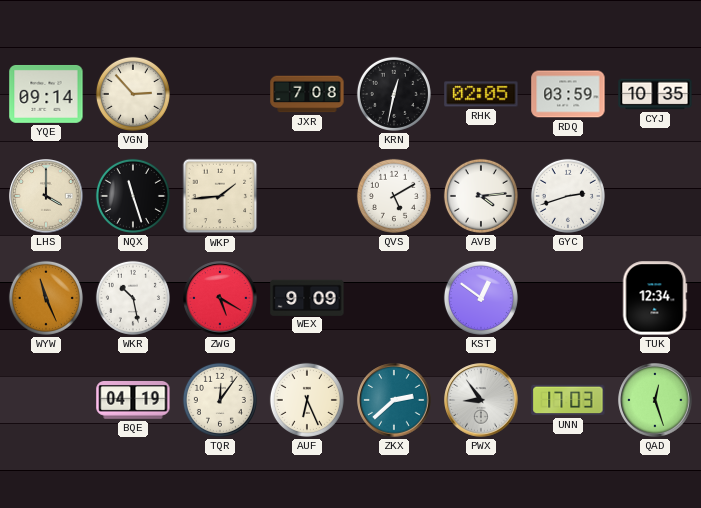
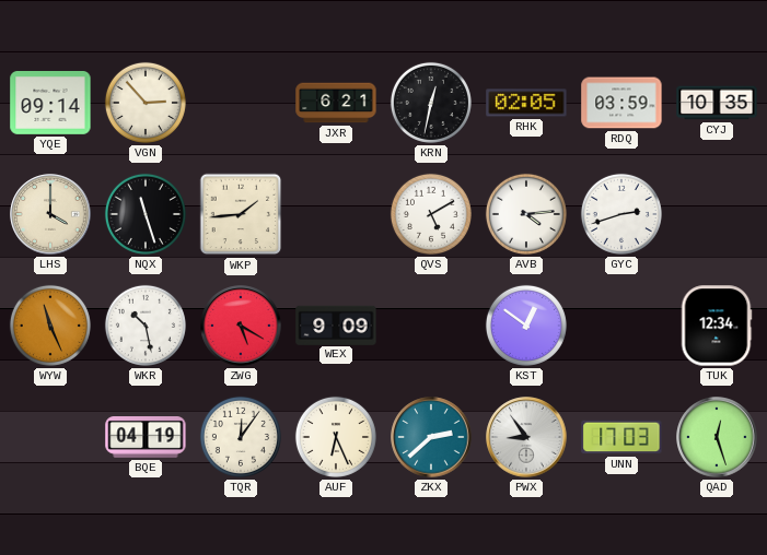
JXR: 7:08 -> 6:21
